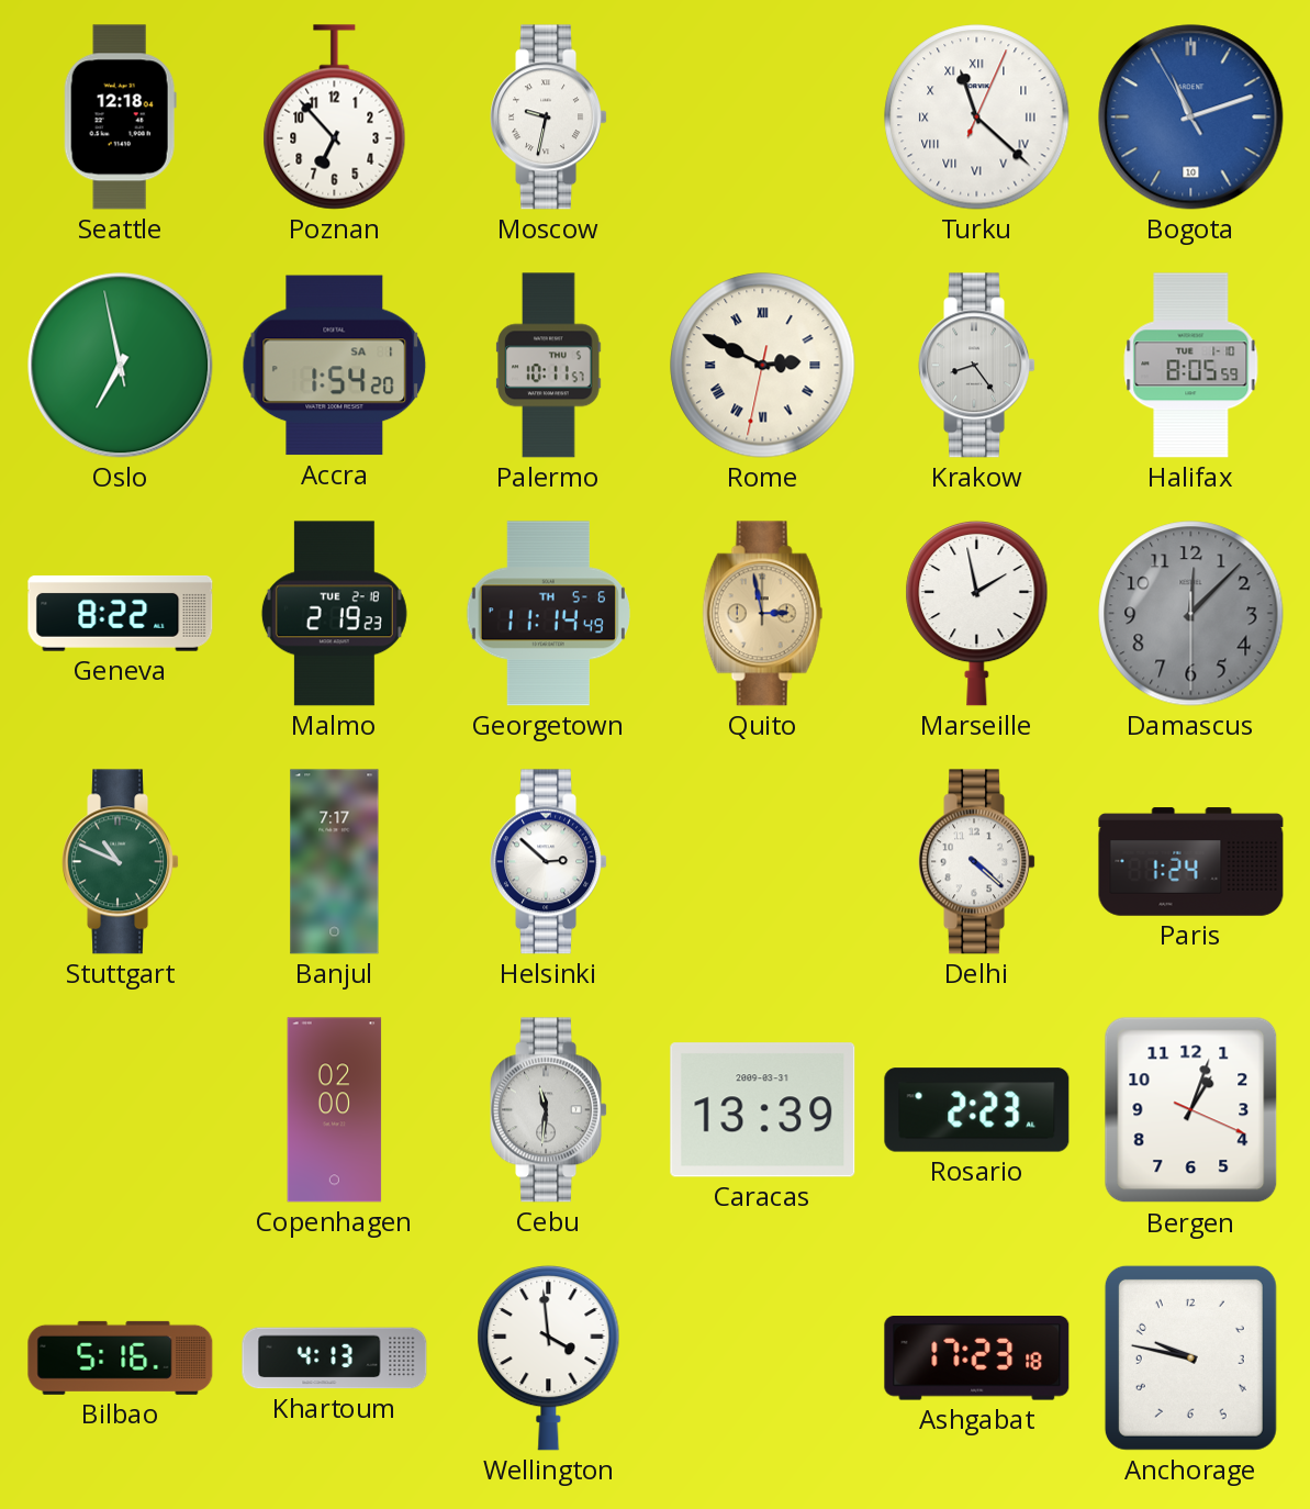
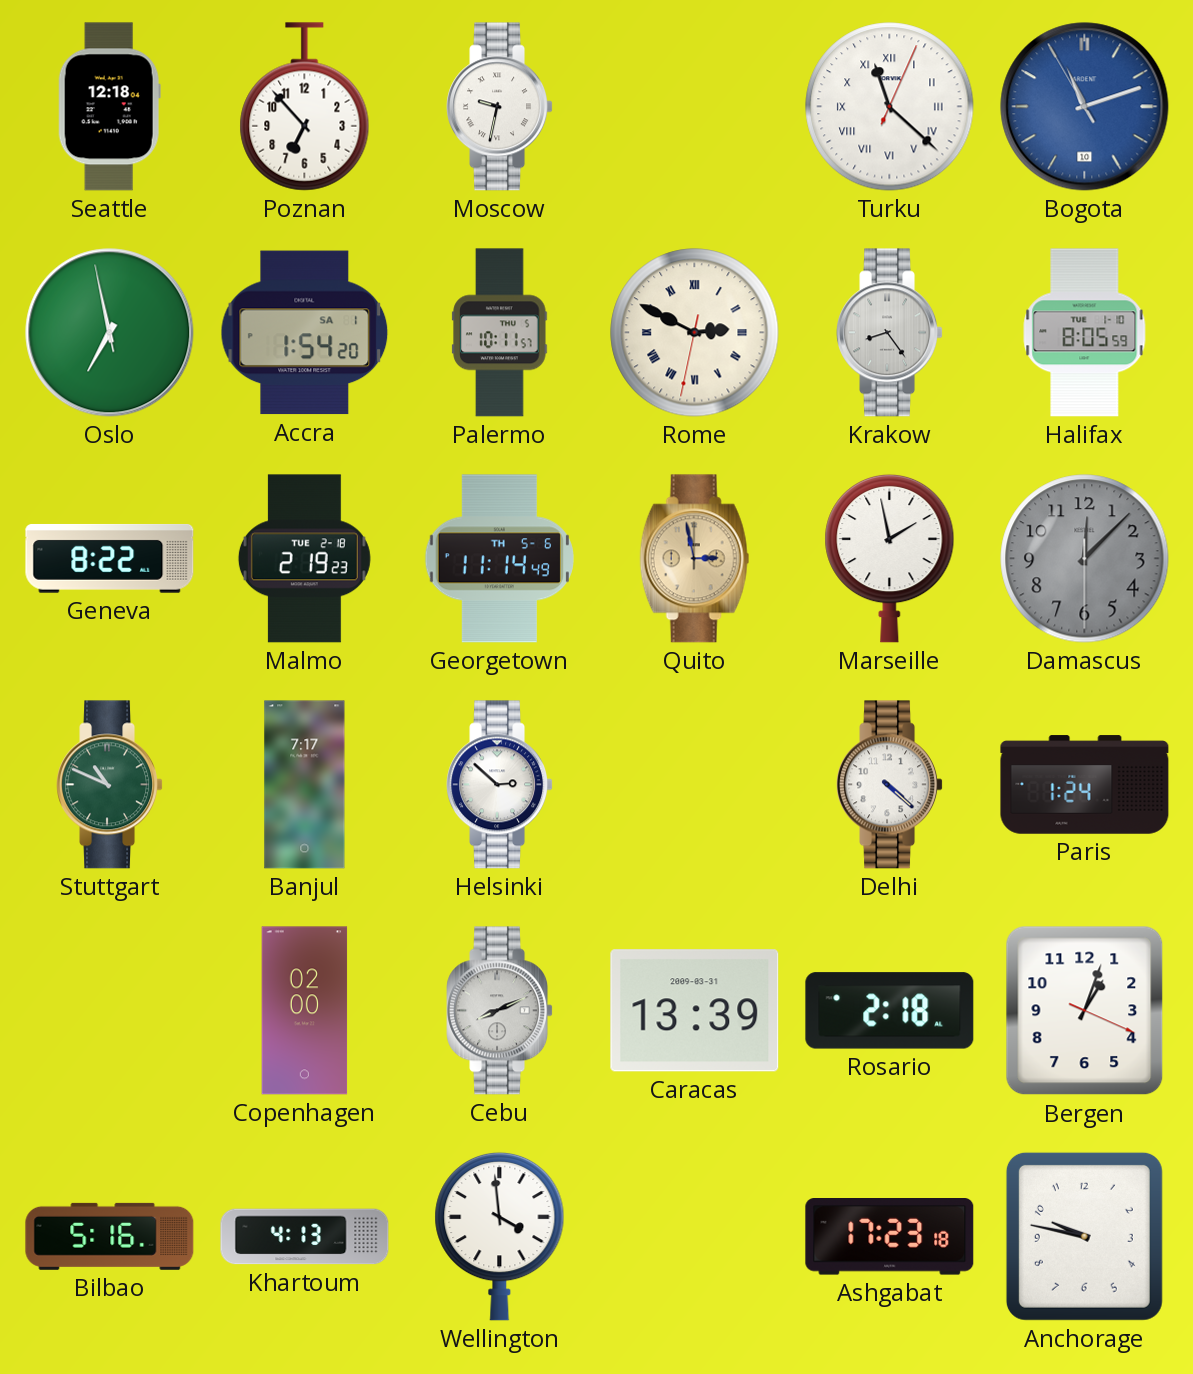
Cebu: 11:31 -> 8:11
Rosario: 2:23 -> 2:18
